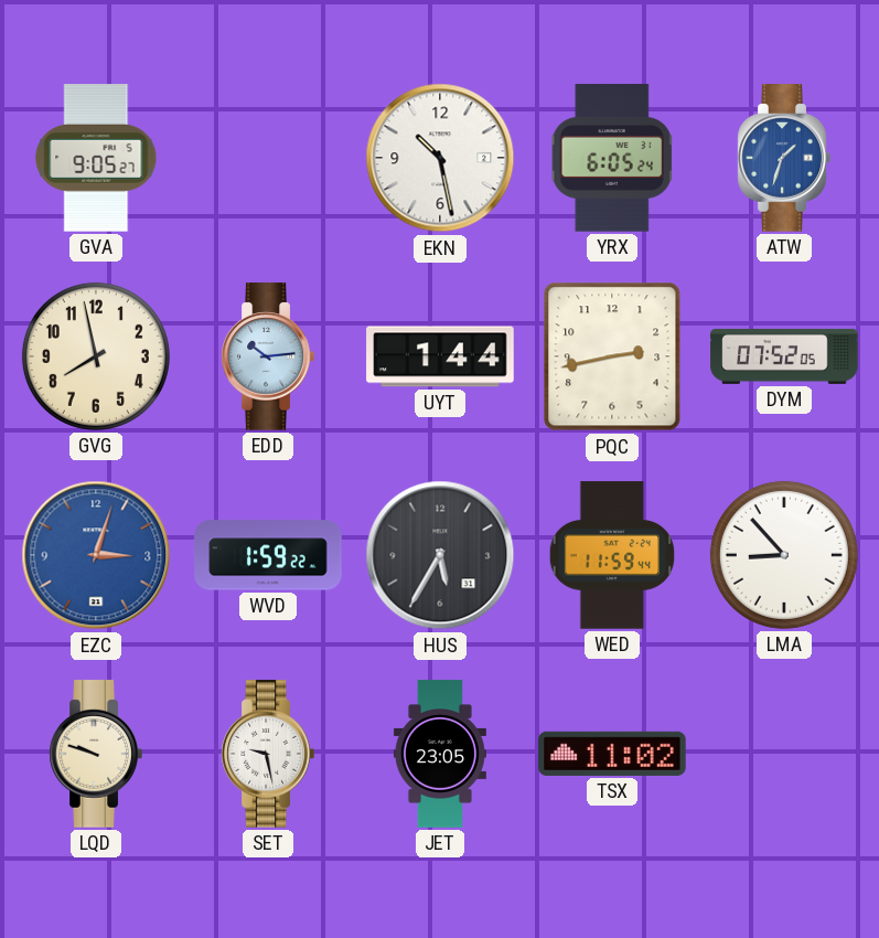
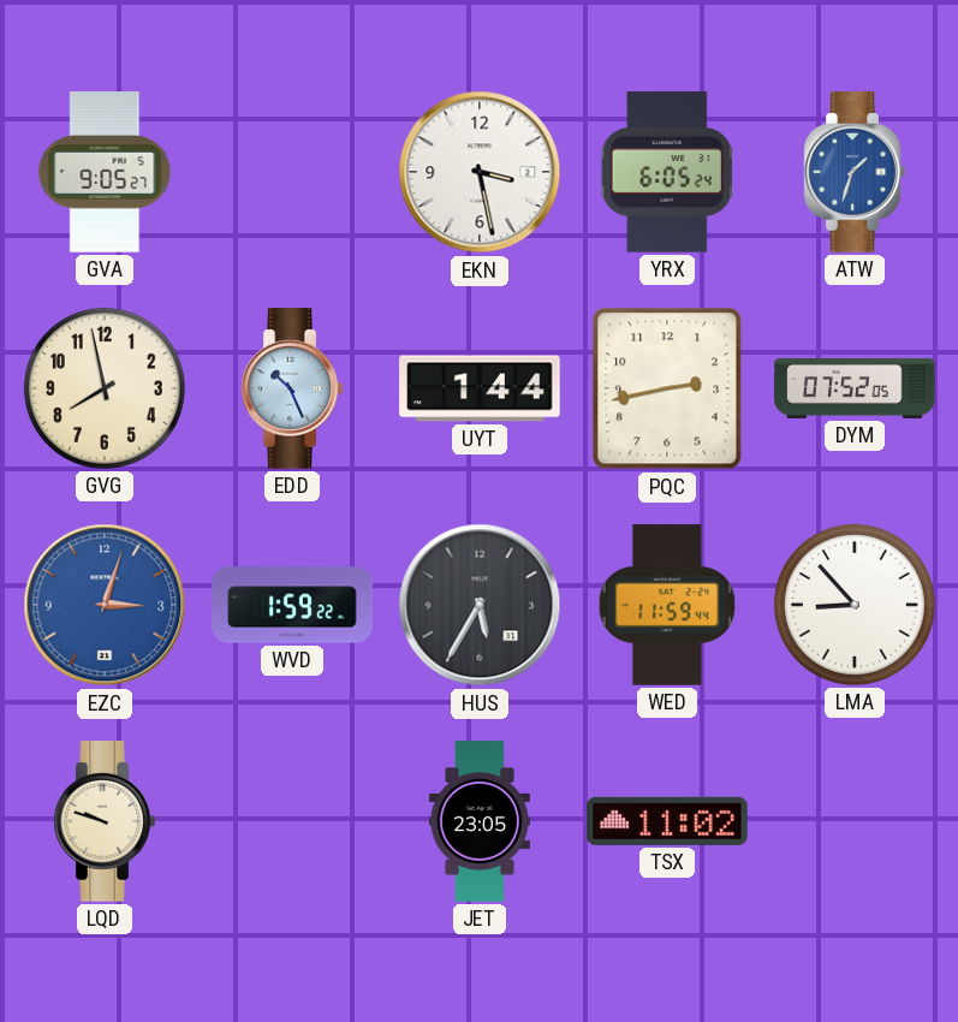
EKN: 10:28 -> 3:28
EDD: 10:14 -> 10:26
SET: 9:28 -> none
